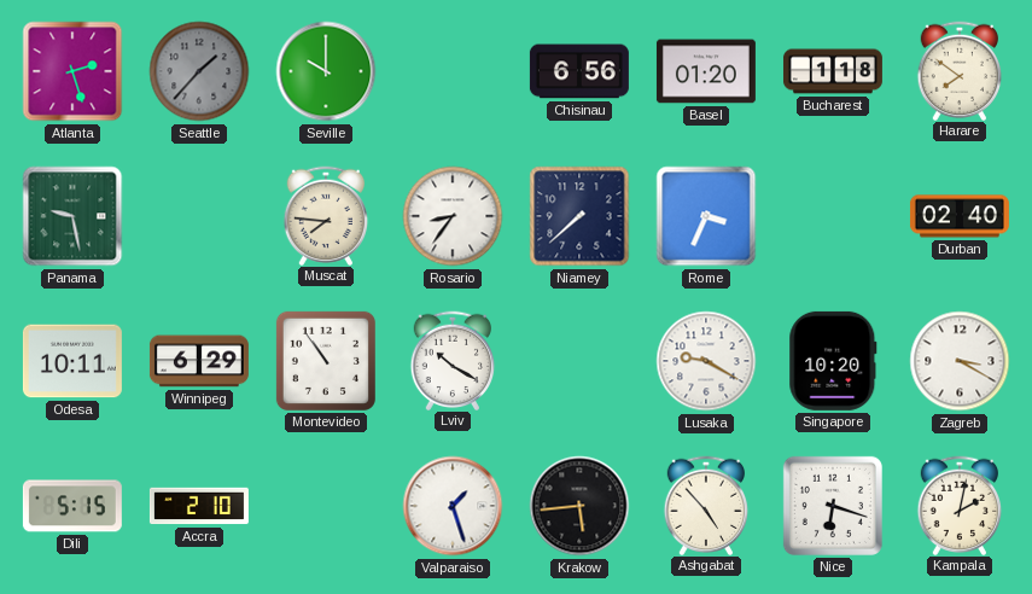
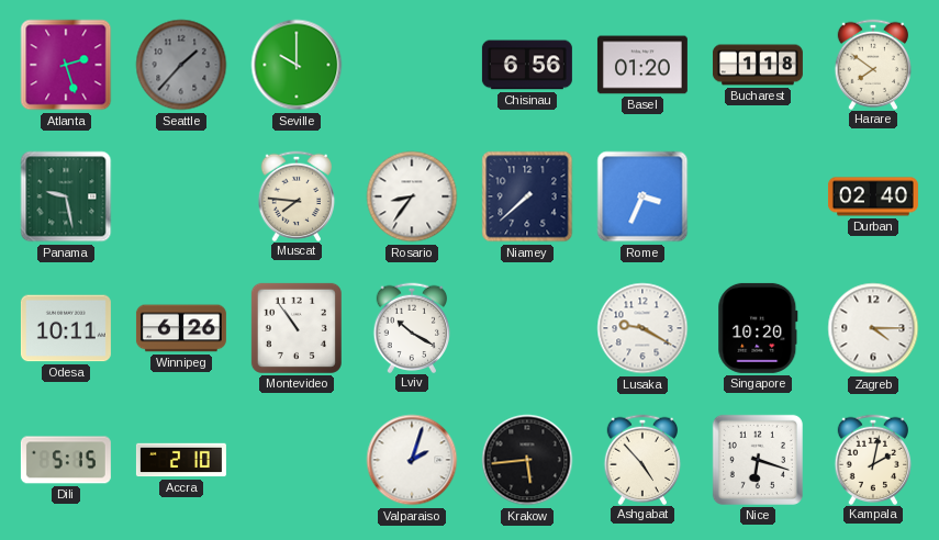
Winnipeg: 6:29 -> 6:26
Zagreb: 3:20 -> 4:15
Valparaiso: 1:27 -> 2:03
